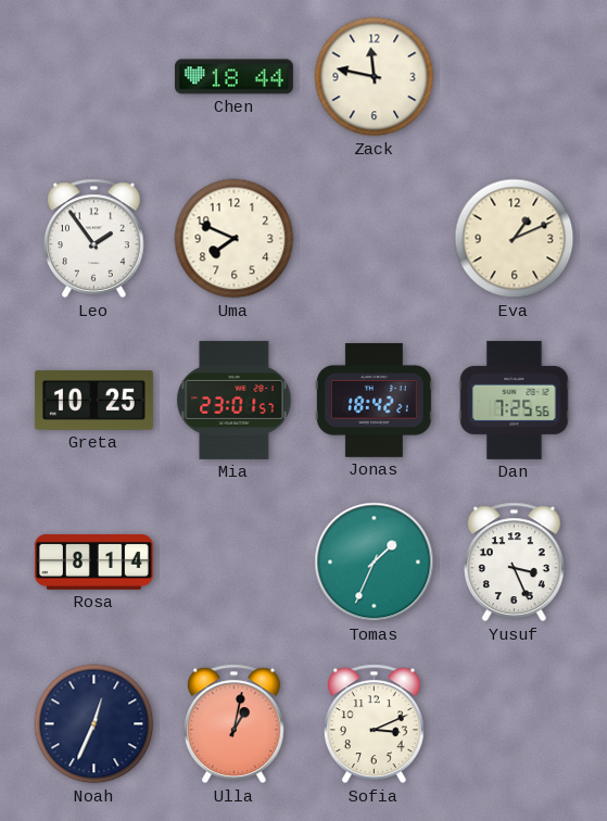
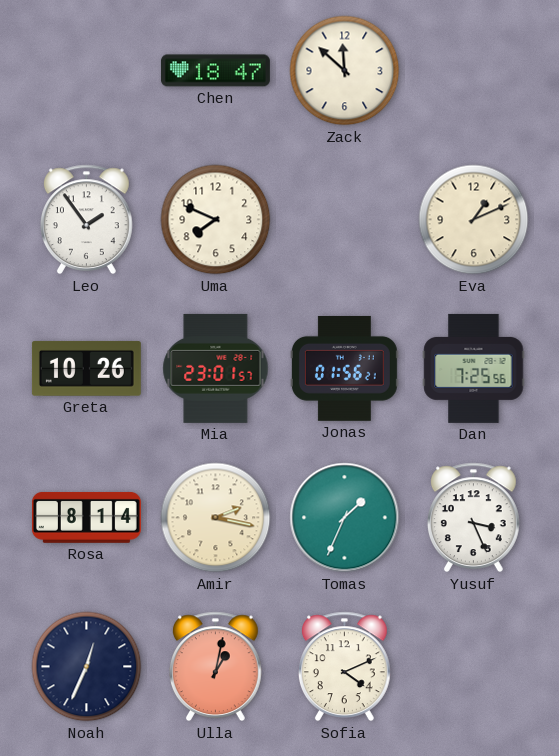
Chen: 18:44 -> 18:47
Zack: 11:47 -> 11:52
Greta: 10:25 -> 10:26
Jonas: 18:42 -> 01:56
Amir: none -> 2:17
Sofia: 3:11 -> 4:11
